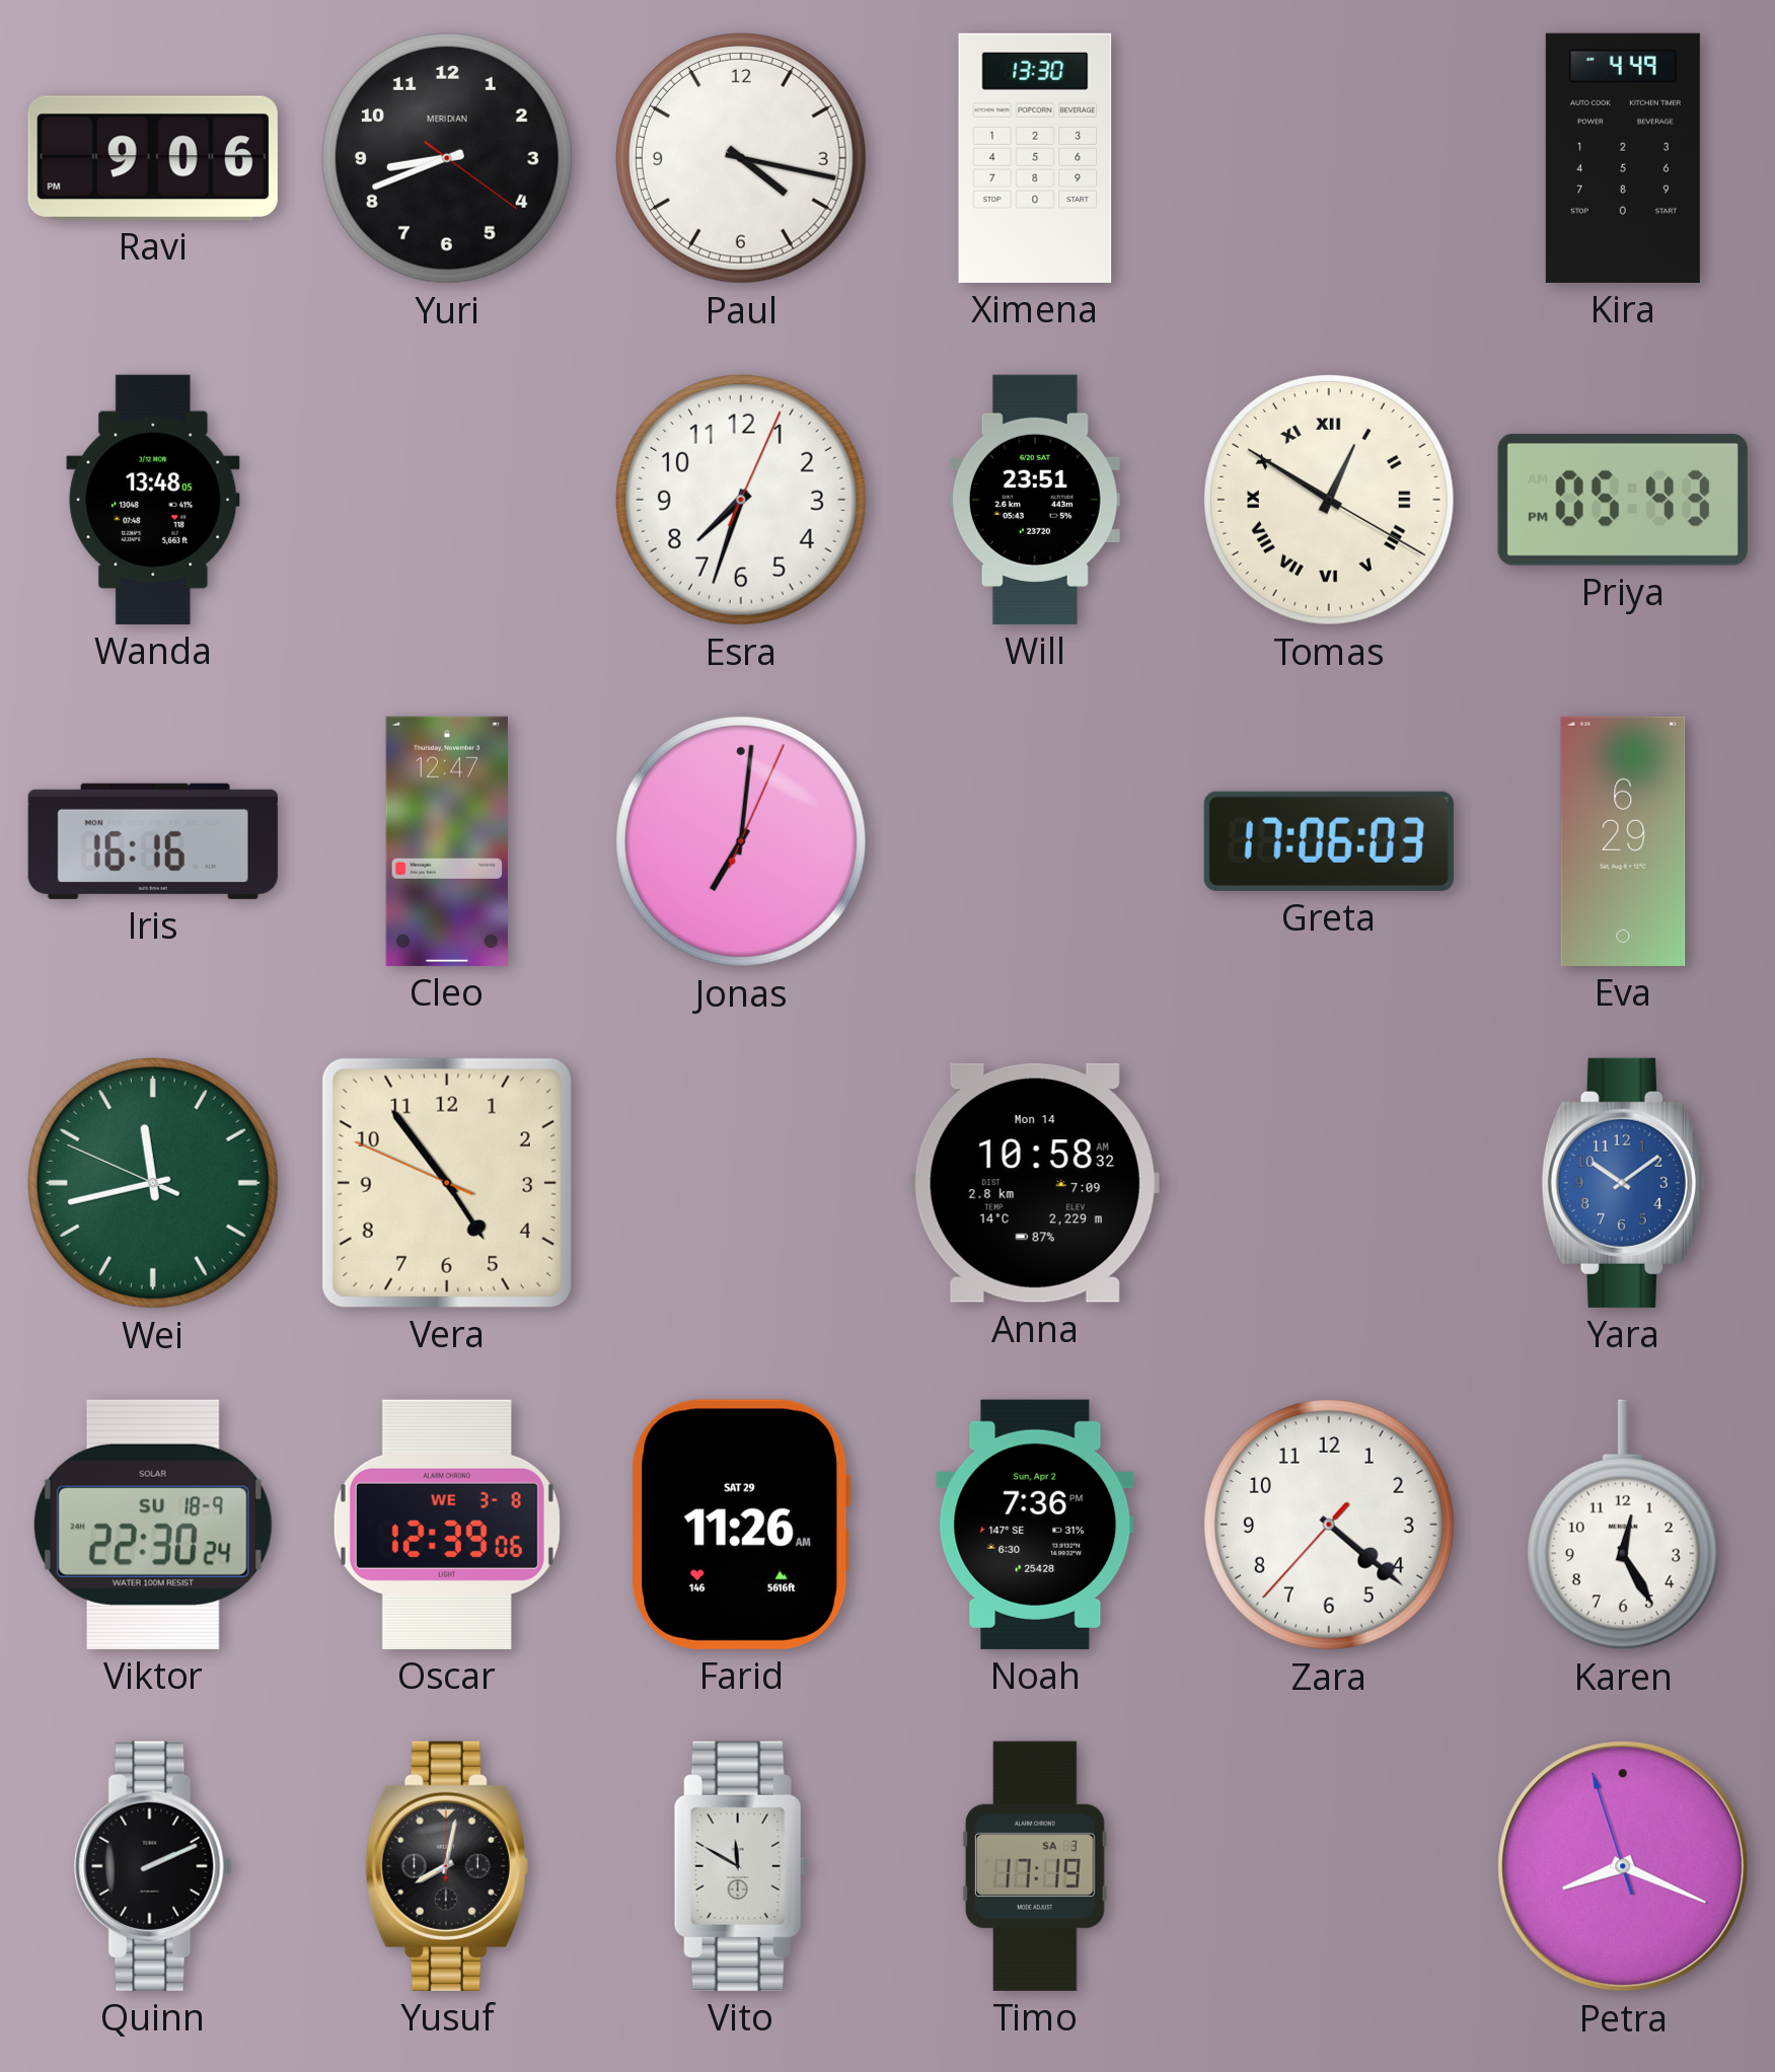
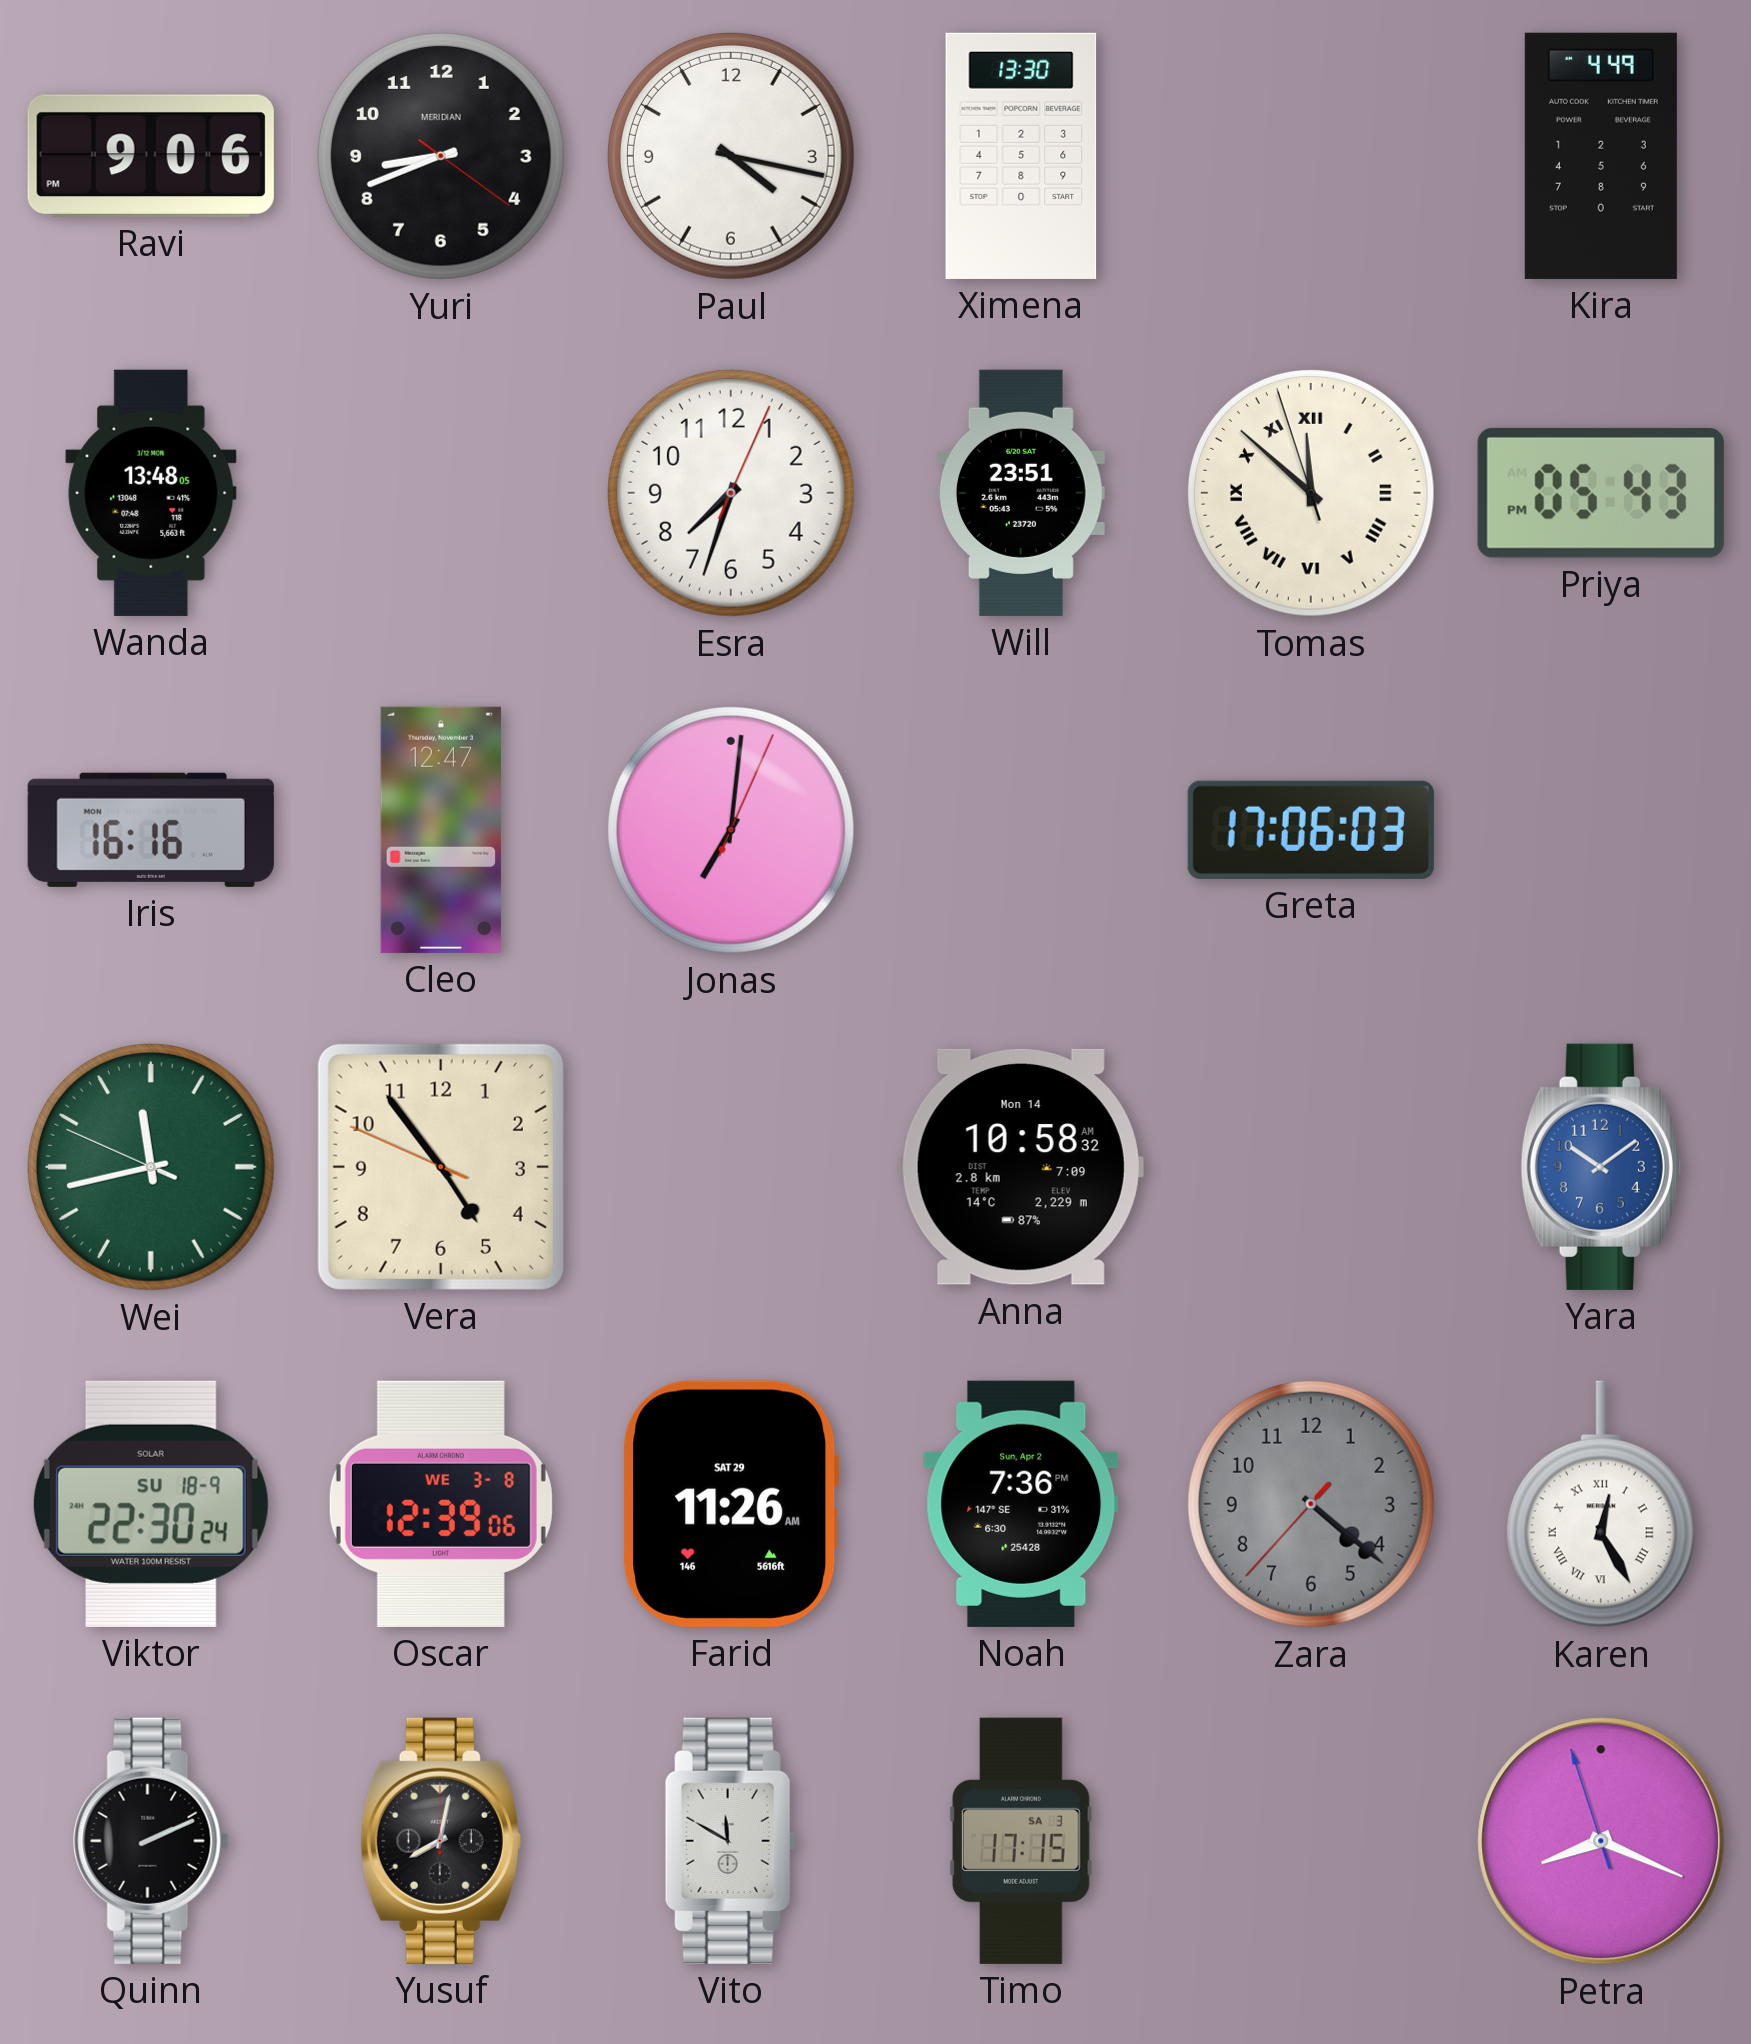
Tomas: 12:50 -> 11:51
Eva: 6:29 -> none
Zara dial: white -> grey
Karen numerals: Arabic -> Roman
Timo: 17:19 -> 17:15
